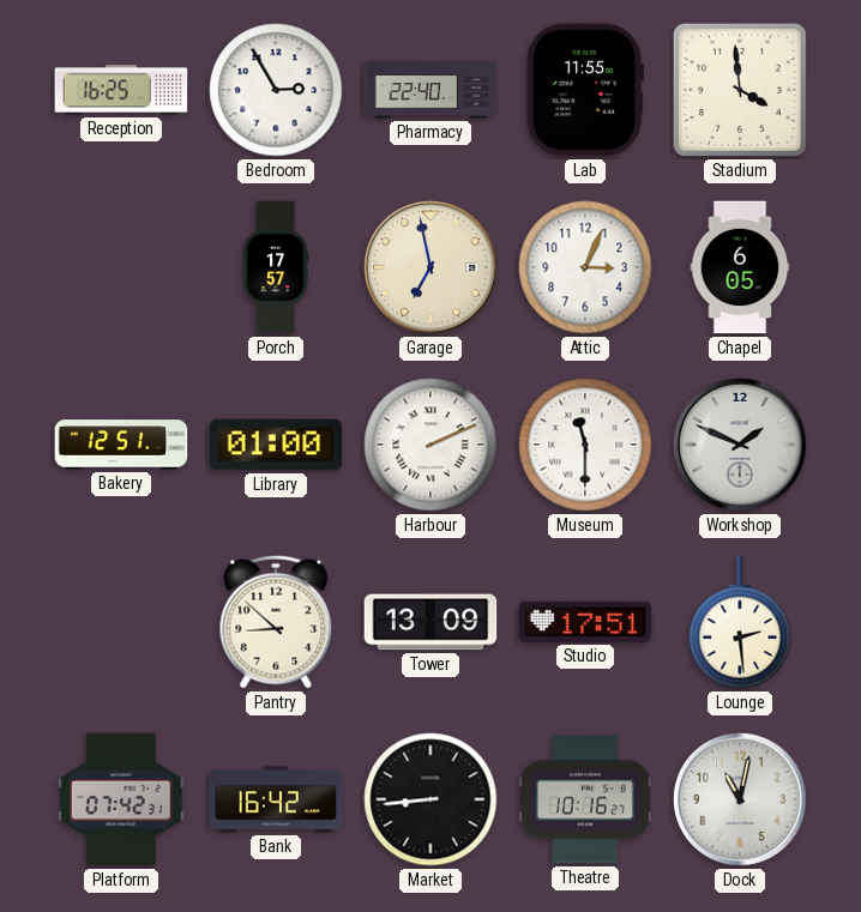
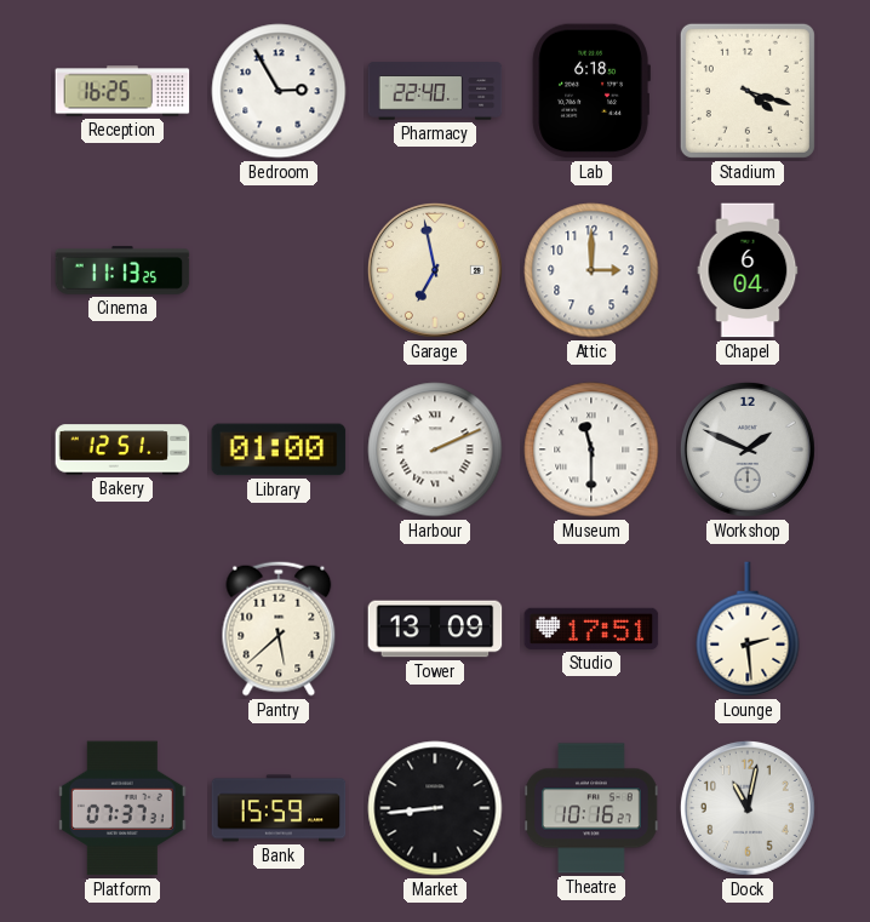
Lab: 11:55 -> 6:18
Stadium: 3:59 -> 4:18
Cinema: none -> 11:13
Porch: 17:57 -> none
Attic: 3:04 -> 3:00
Chapel: 6:05 -> 6:04
Pantry: 8:52 -> 5:38
Platform: 07:42 -> 07:37
Bank: 16:42 -> 15:59
